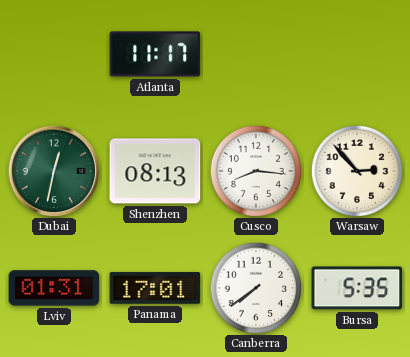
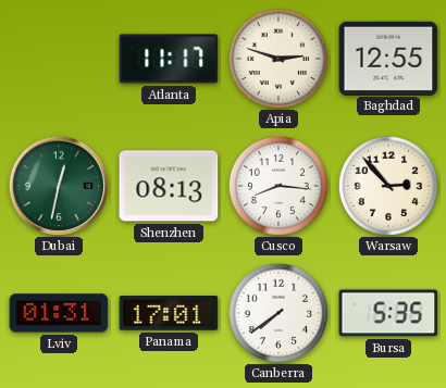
Apia: none -> 2:48
Baghdad: none -> 12:55
